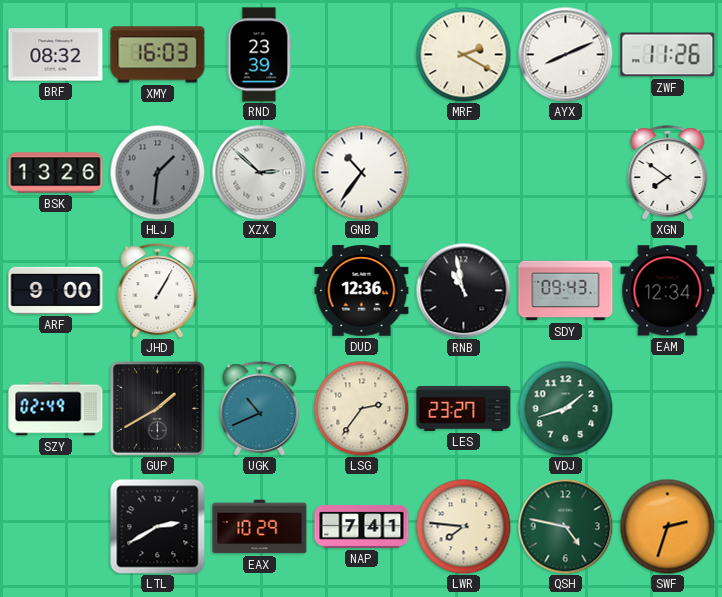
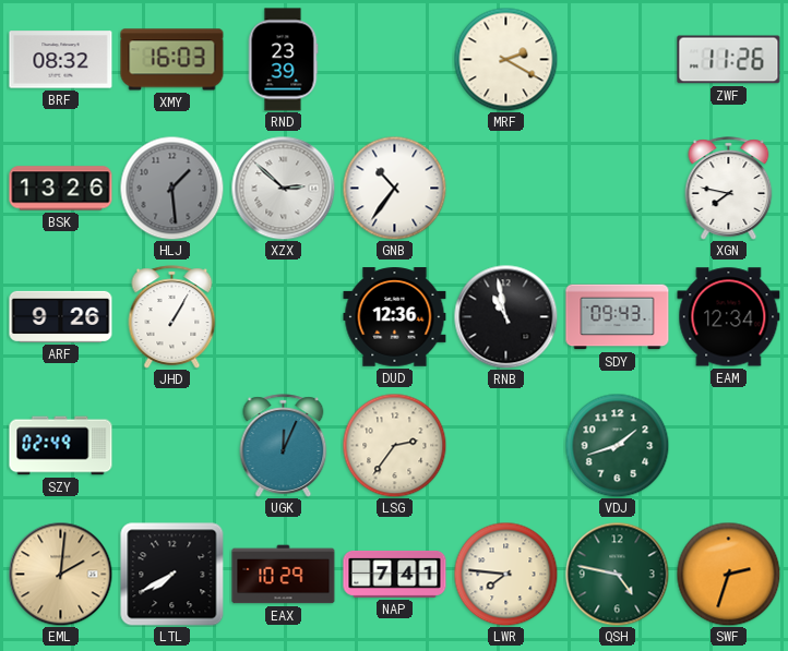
AYX: 8:11 -> none
HLJ: 1:31 -> 1:29
XGN: 7:51 -> 7:47
ARF: 9:00 -> 9:26
GUP: 1:40 -> none
UGK: 10:41 -> 12:04
LES: 23:27 -> none
EML: none -> 2:01
LTL: 2:40 -> 7:40
